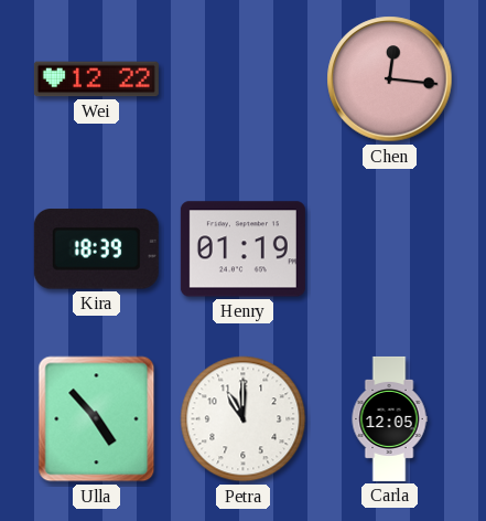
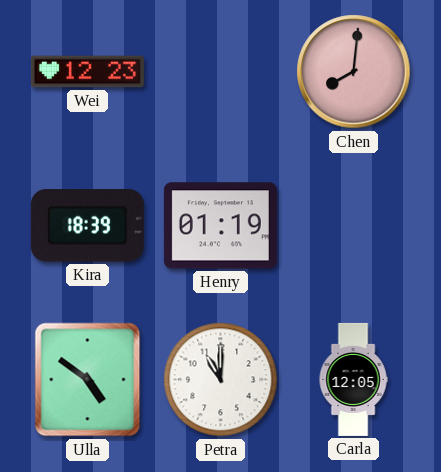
Wei: 12:22 -> 12:23
Chen: 12:16 -> 8:01
Ulla: 4:53 -> 4:51
